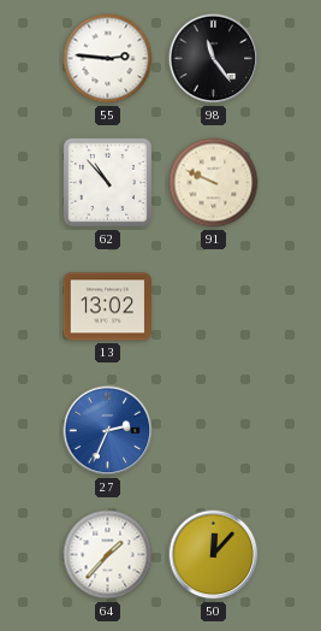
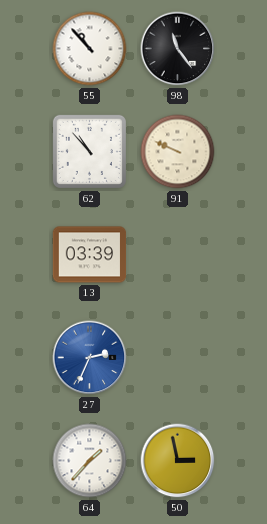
55: 2:46 -> 10:53
13: 13:02 -> 03:39
50: 12:07 -> 2:58
